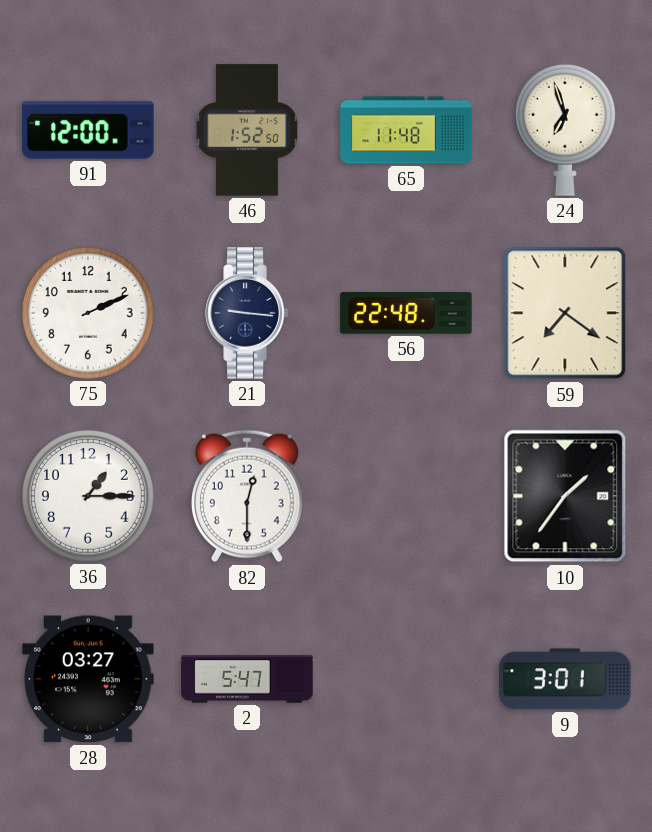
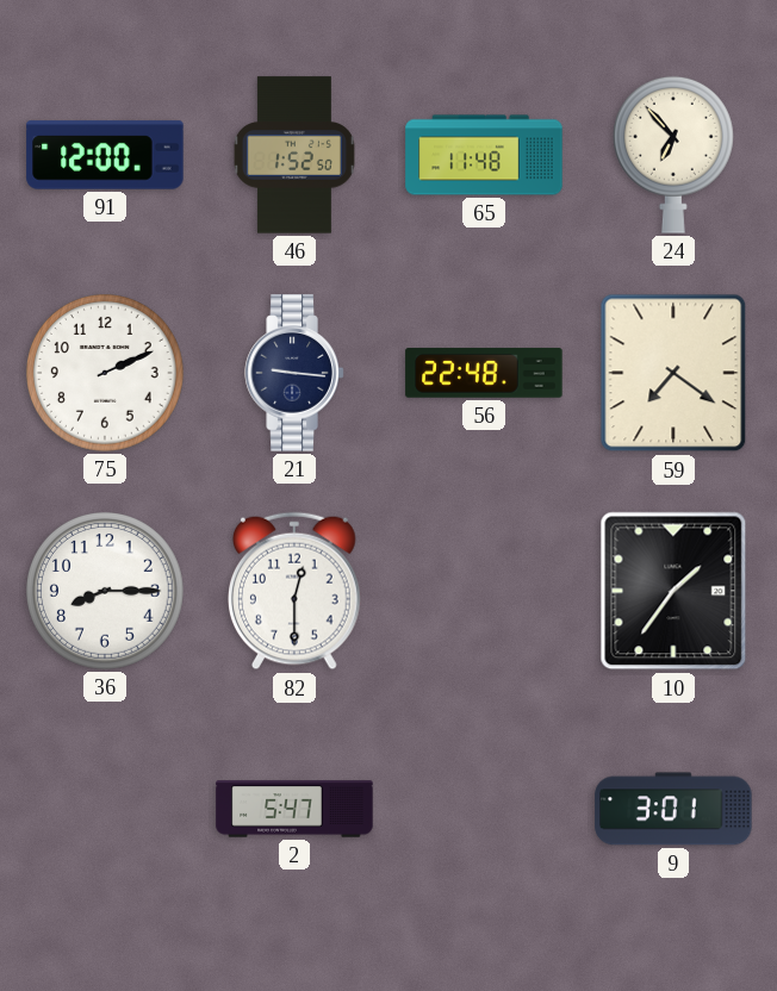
24: 6:57 -> 6:53
36: 1:15 -> 8:15
28: 03:27 -> none
